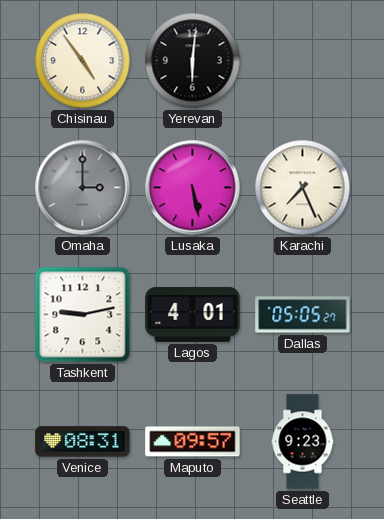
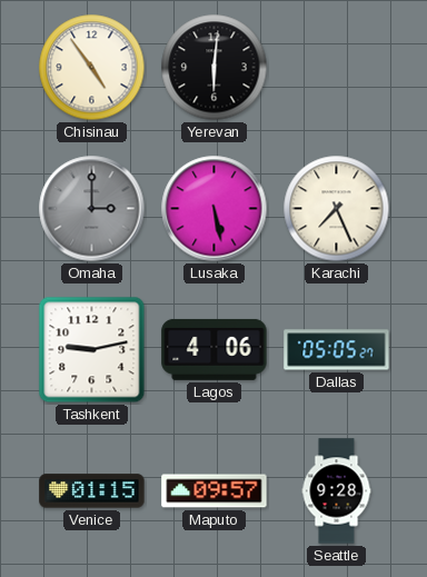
Lagos: 4:01 -> 4:06
Venice: 08:31 -> 01:15
Seattle: 9:23 -> 9:28
